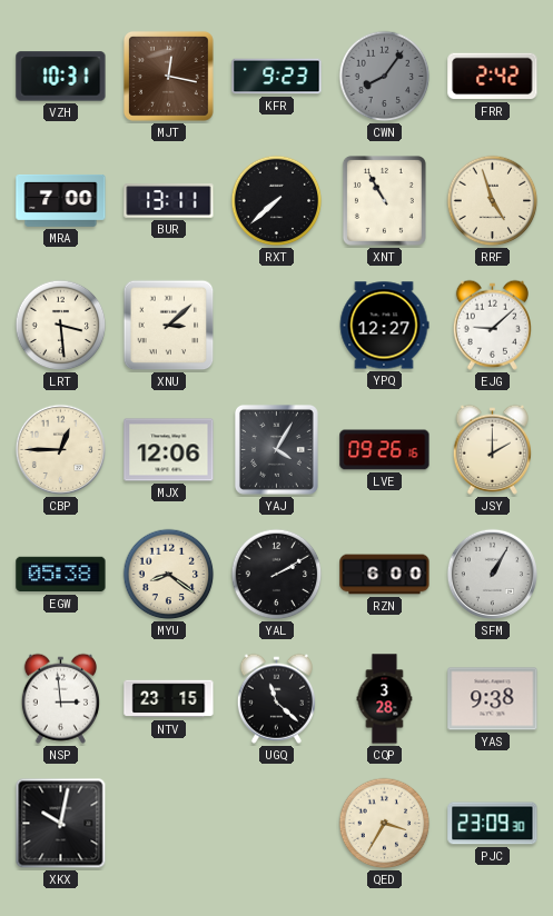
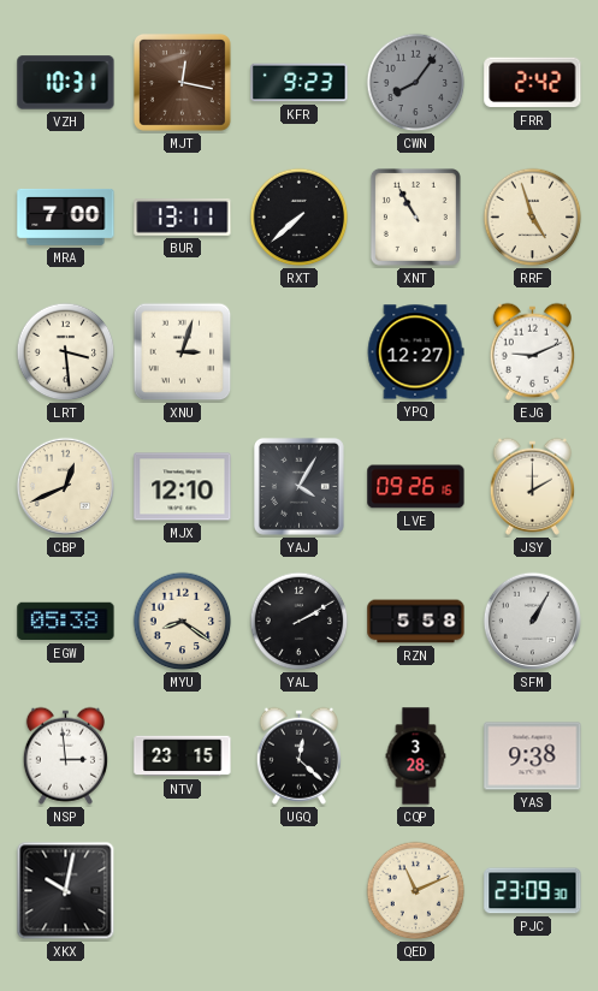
XNU: 3:08 -> 3:03
EJG: 9:08 -> 9:11
CBP: 12:45 -> 12:41
MJX: 12:06 -> 12:10
RZN: 6:00 -> 5:58
UGQ: 11:22 -> 12:22
QED: 3:35 -> 11:11
